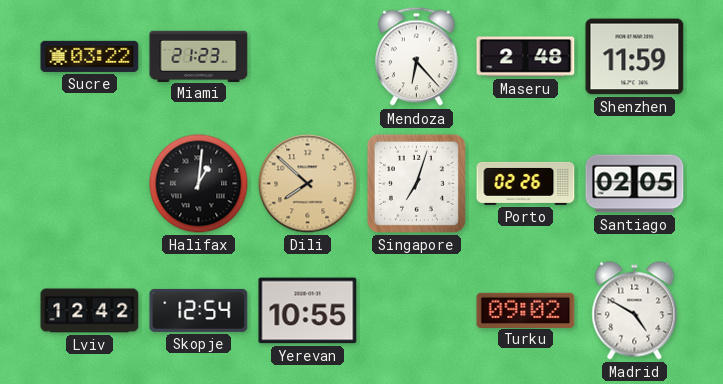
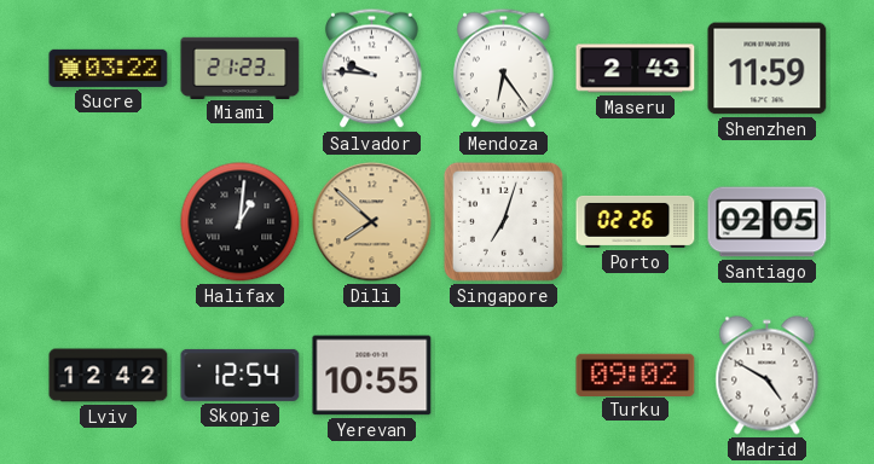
Salvador: none -> 9:46
Mendoza: 6:23 -> 6:24
Maseru: 2:48 -> 2:43
